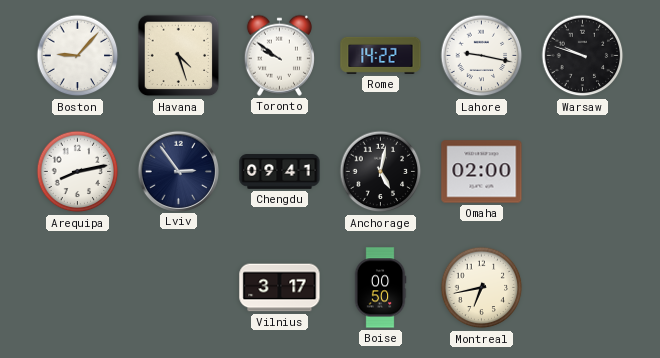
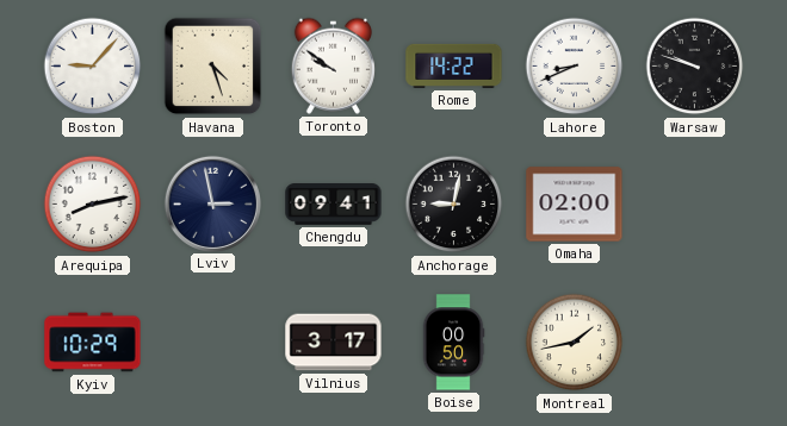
Lahore: 9:17 -> 8:41
Lviv: 2:54 -> 2:58
Anchorage: 5:02 -> 9:02
Kyiv: none -> 10:29
Montreal: 6:43 -> 1:43
